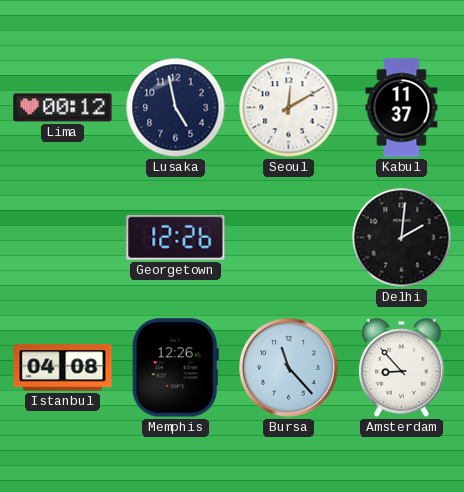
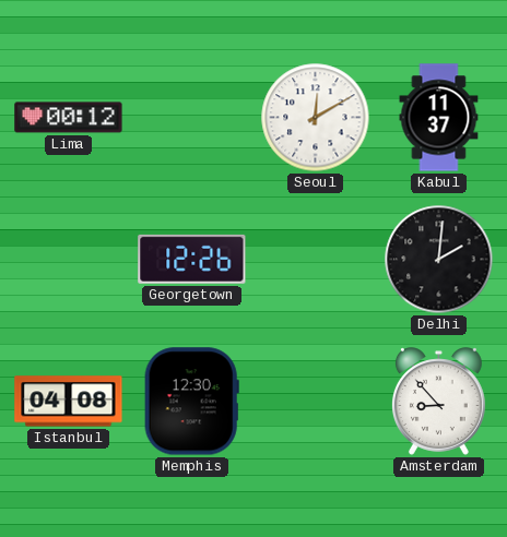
Lusaka: 4:58 -> none
Memphis: 12:26 -> 12:30
Bursa: 11:23 -> none
